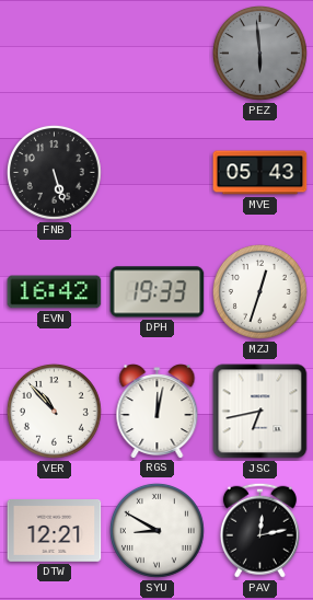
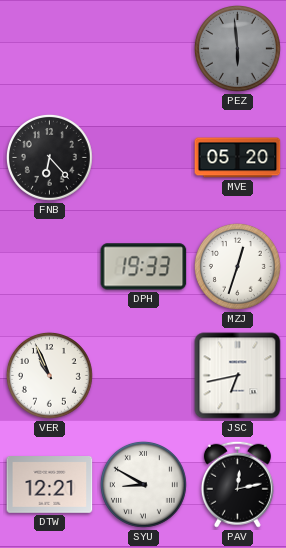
FNB: 5:27 -> 6:23
MVE: 05:43 -> 05:20
EVN: 16:42 -> none
VER: 10:53 -> 10:56
RGS: 12:02 -> none
